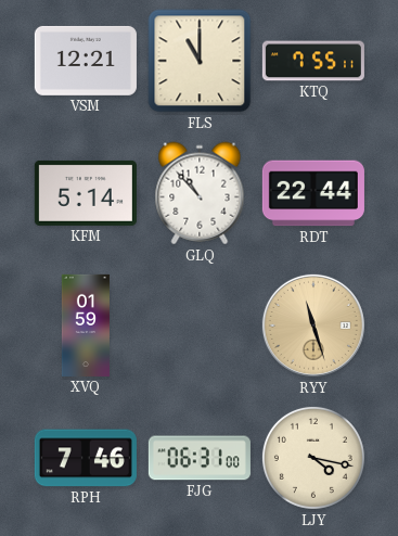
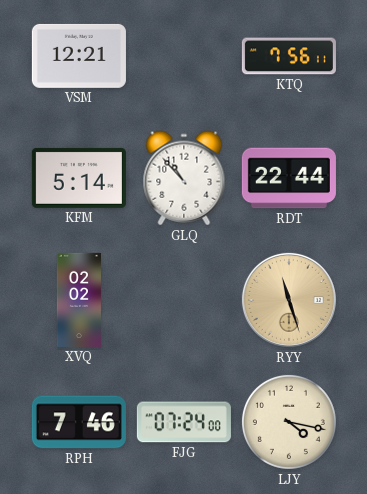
FLS: 11:00 -> none
KTQ: 7:55 -> 7:56
XVQ: 01:59 -> 02:02
FJG: 06:31 -> 07:24
